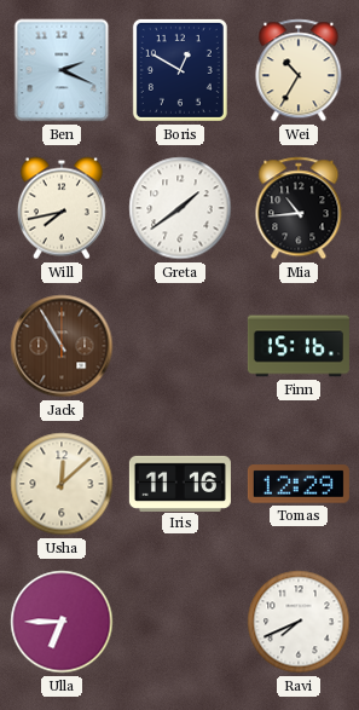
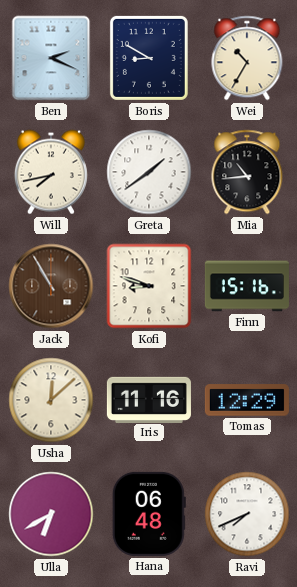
Boris: 12:50 -> 8:50
Kofi: none -> 8:48
Ulla: 6:45 -> 6:40
Hana: none -> 06:48
